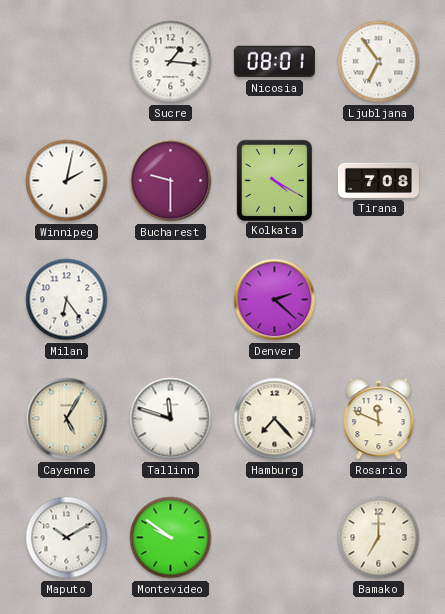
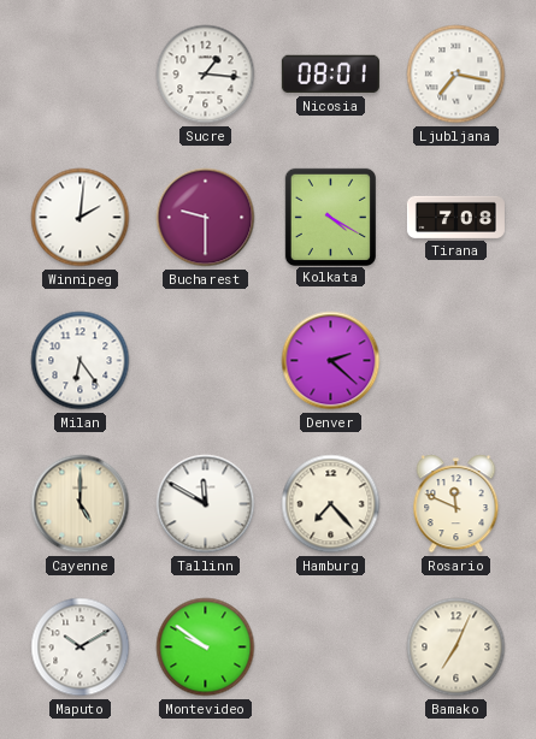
Ljubljana: 6:54 -> 7:17
Winnipeg: 2:02 -> 2:01
Cayenne: 5:05 -> 5:00
Tallinn: 11:48 -> 11:50
Bamako: 7:00 -> 7:04
